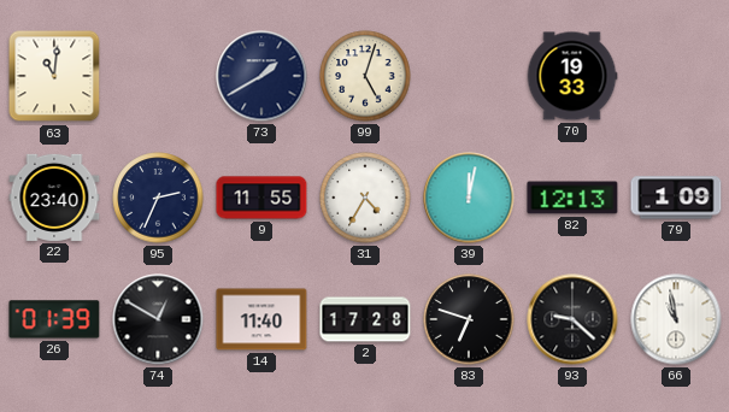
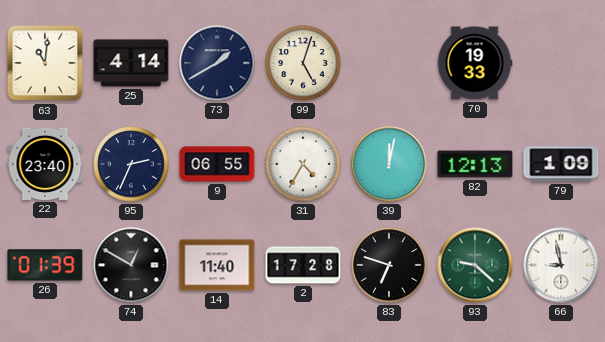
25: none -> 4:14
9: 11:55 -> 06:55
93 dial: black -> green
66: 10:58 -> 8:58
